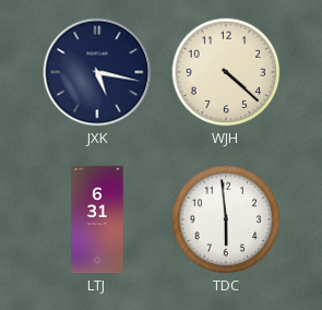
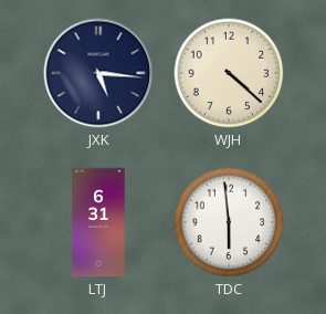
JXK: 5:17 -> 5:16
